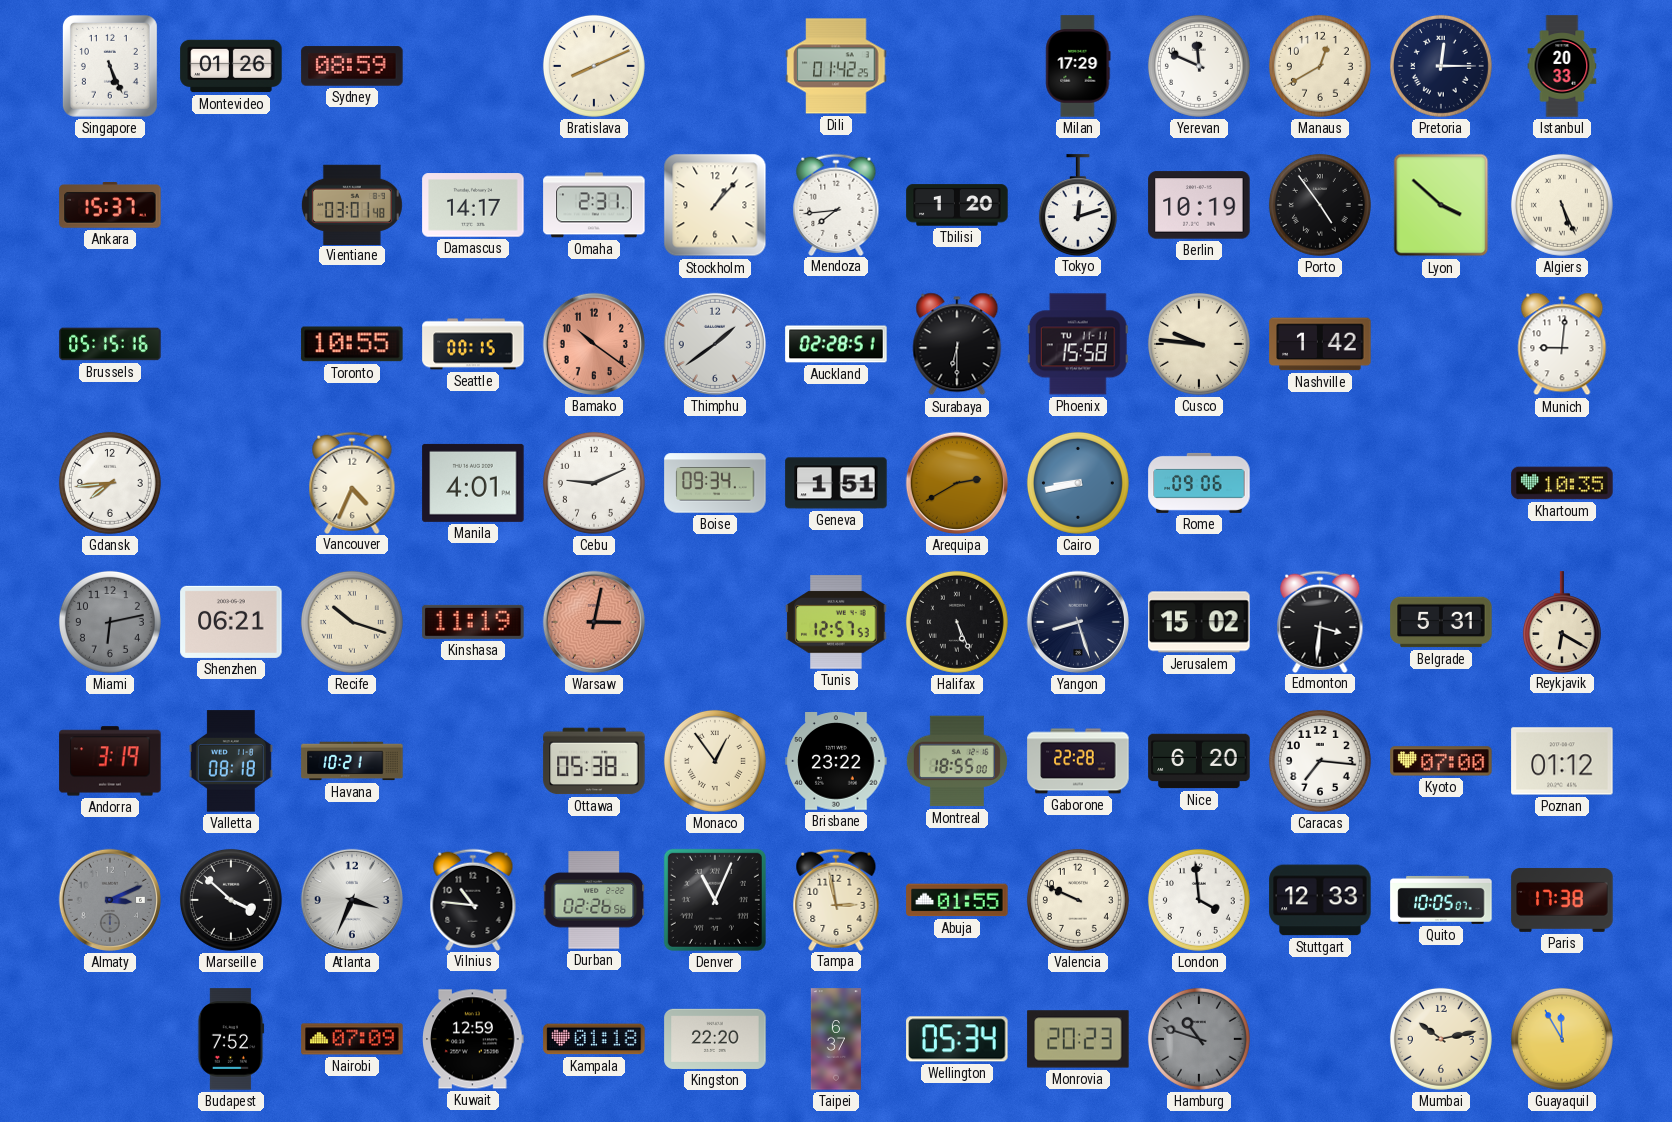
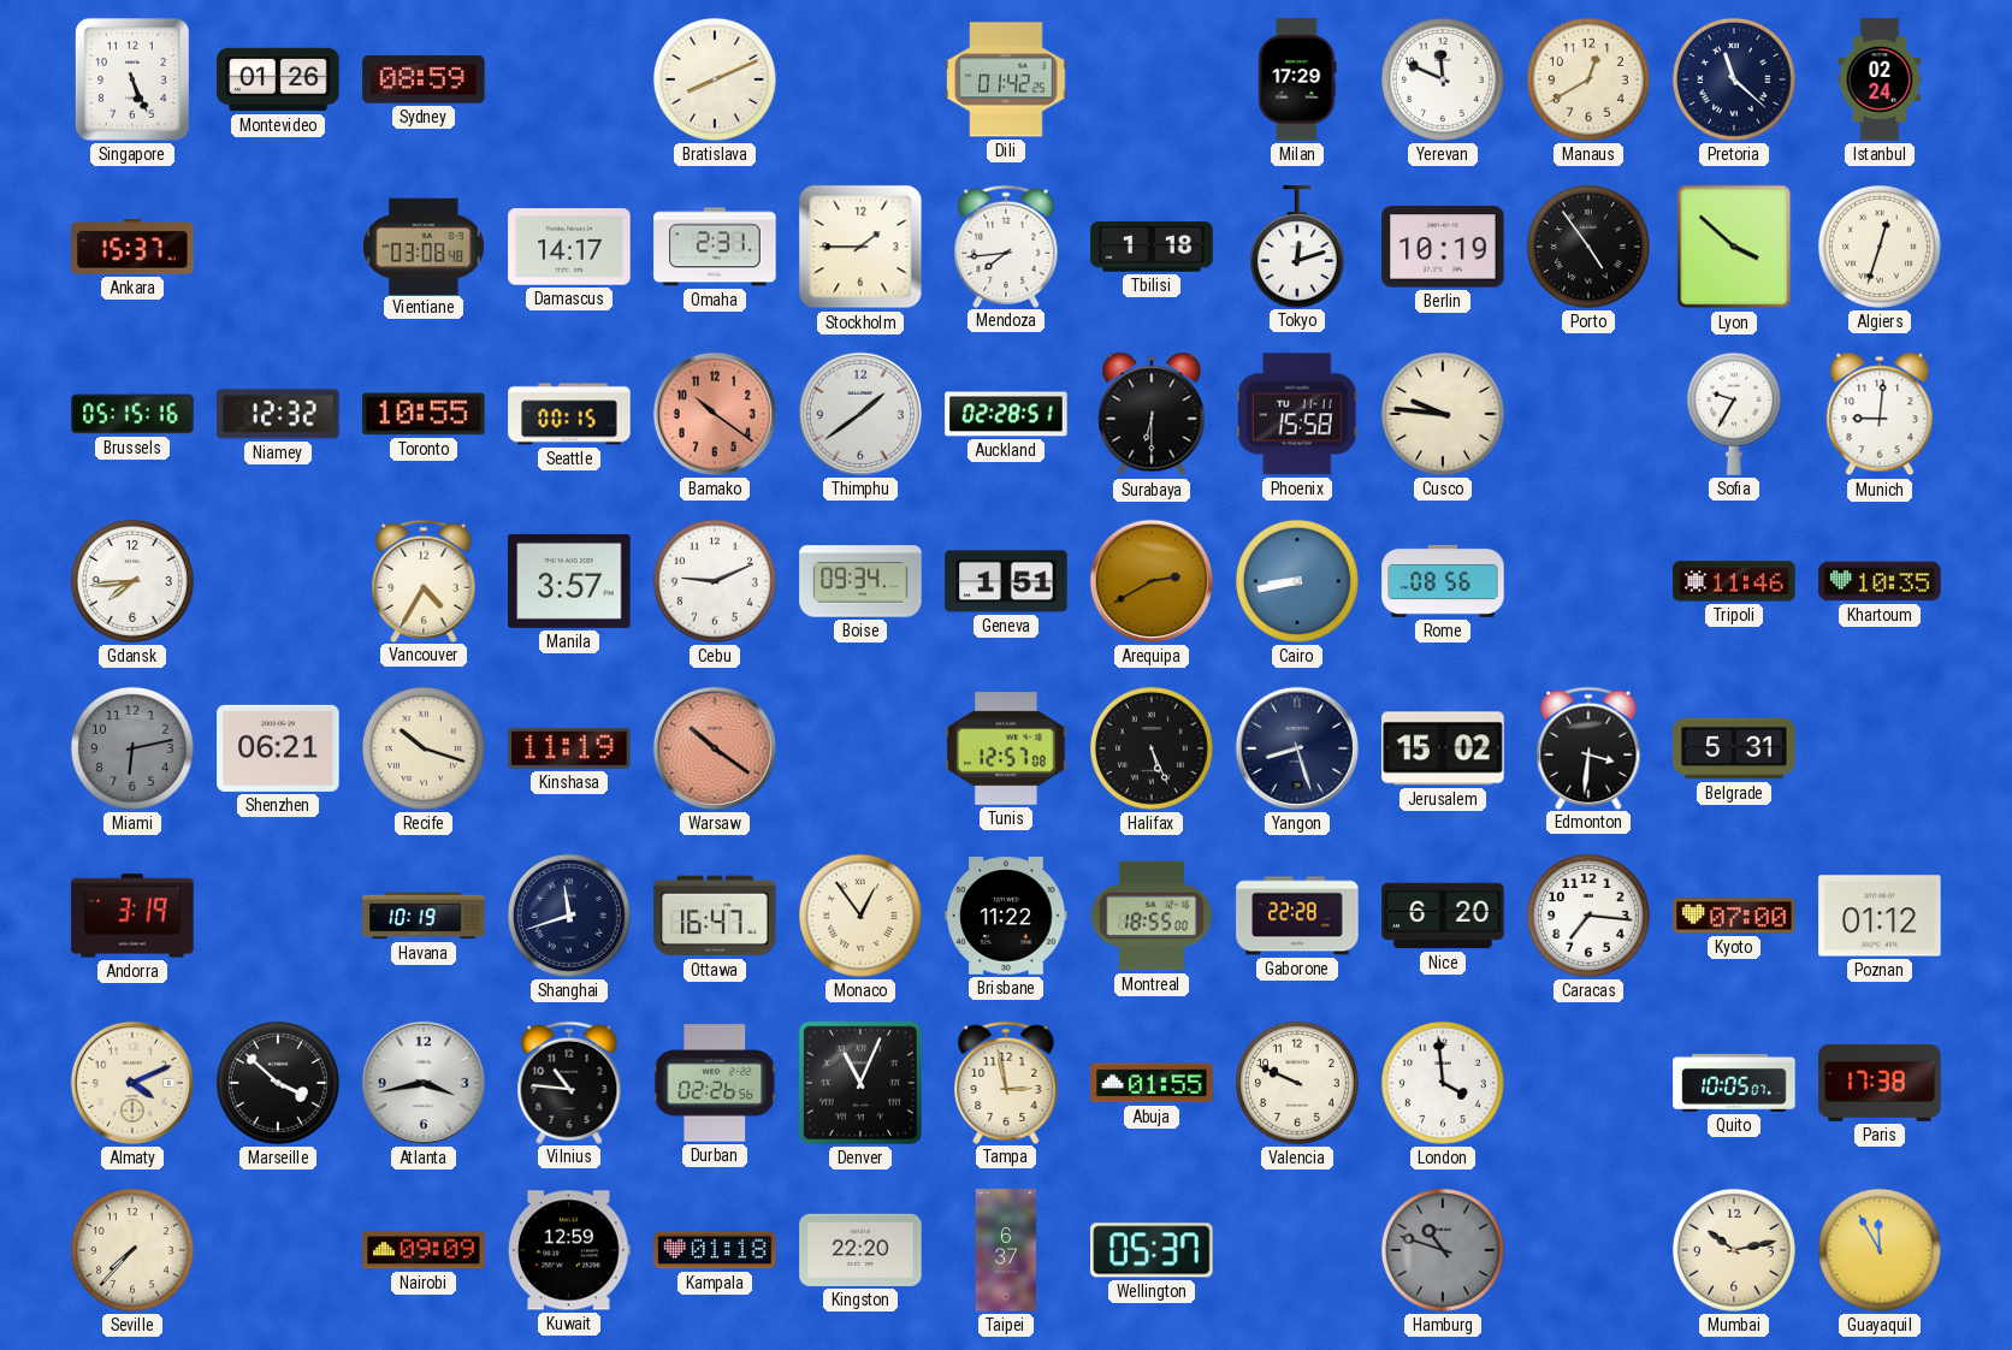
Pretoria: 12:15 -> 11:22
Istanbul: 20:33 -> 02:24
Vientiane: 03:01 -> 03:08
Stockholm: 1:07 -> 1:45
Tbilisi: 1:20 -> 1:18
Algiers: 5:26 -> 12:33
Niamey: none -> 12:32
Nashville: 1:42 -> none
Sofia: none -> 9:35
Vancouver: 4:34 -> 4:35
Manila: 4:01 -> 3:57
Rome: 09:06 -> 08:56
Tripoli: none -> 11:46
Warsaw: 3:02 -> 10:21
Tunis: 12:57:53 -> 12:57:08
Reykjavik: 6:20 -> none
Valletta: 08:18 -> none
Havana: 10:21 -> 10:19
Shanghai: none -> 11:42
Ottawa: 05:38 -> 16:47
Brisbane: 23:22 -> 11:22
Almaty: 3:11 -> 4:11
Almaty dial: grey -> cream
Atlanta: 3:34 -> 3:43
Stuttgart: 12:33 -> none
Seville: none -> 7:37
Budapest: 7:52 -> none
Nairobi: 07:09 -> 09:09
Wellington: 05:34 -> 05:37
Monrovia: 20:23 -> none
